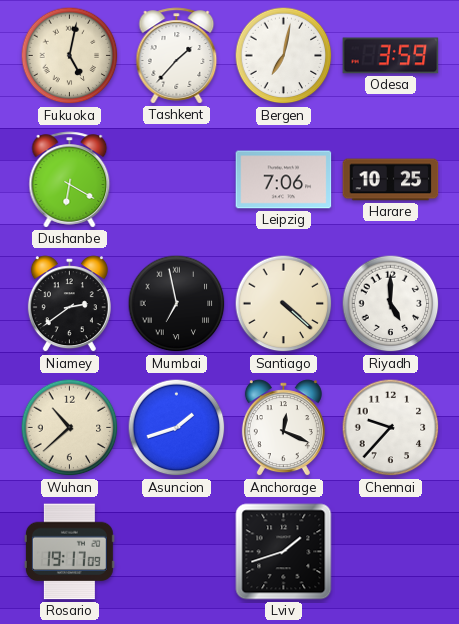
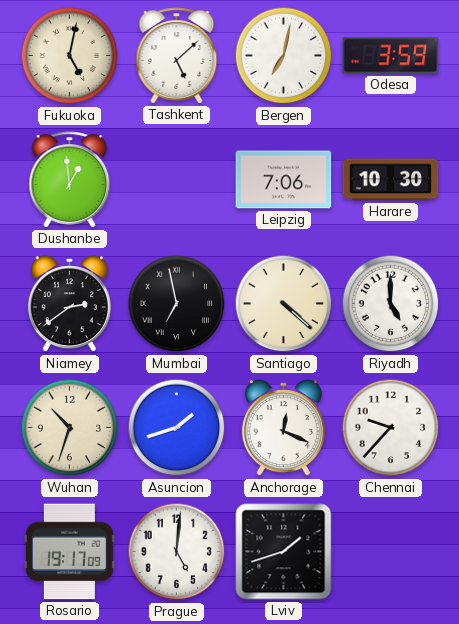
Tashkent: 1:37 -> 5:08
Dushanbe: 6:20 -> 12:59
Harare: 10:25 -> 10:30
Wuhan: 10:38 -> 10:33
Prague: none -> 5:01
